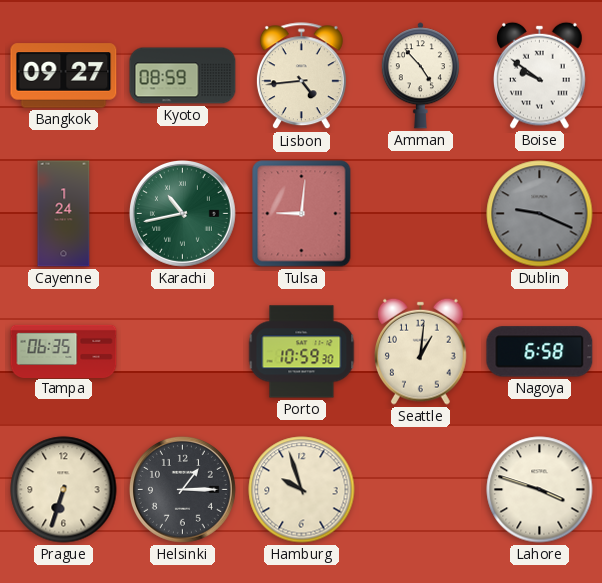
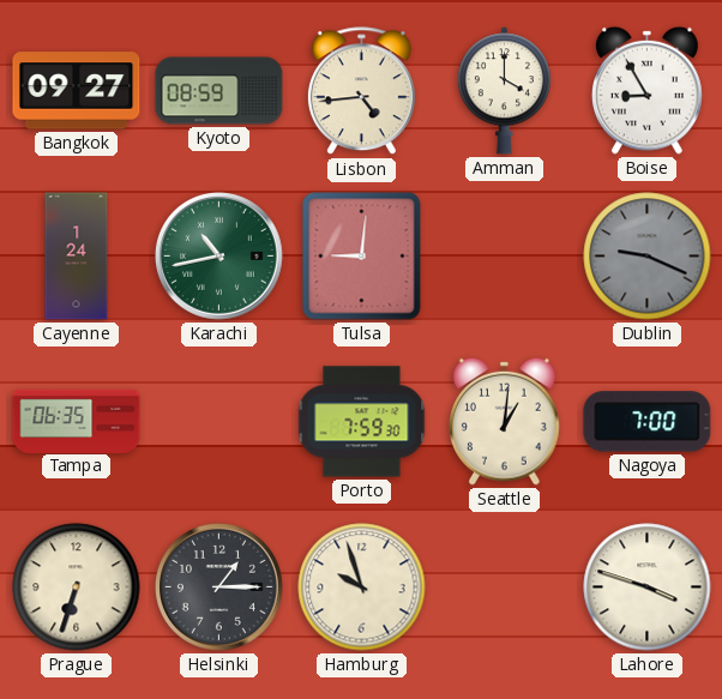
Amman: 4:53 -> 4:00
Boise: 9:51 -> 8:55
Porto: 10:59 -> 7:59
Nagoya: 6:58 -> 7:00
